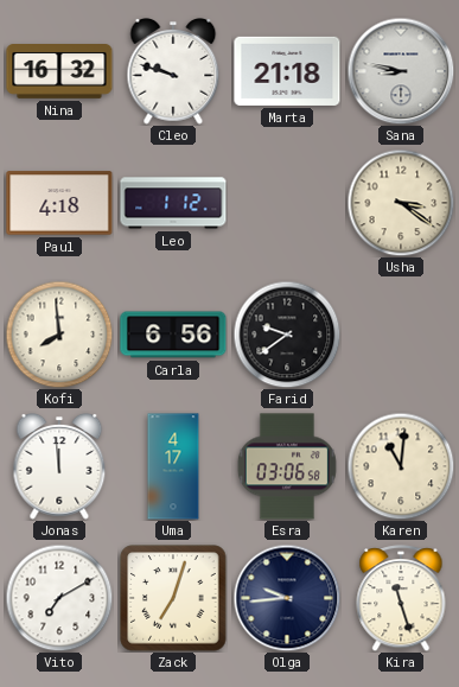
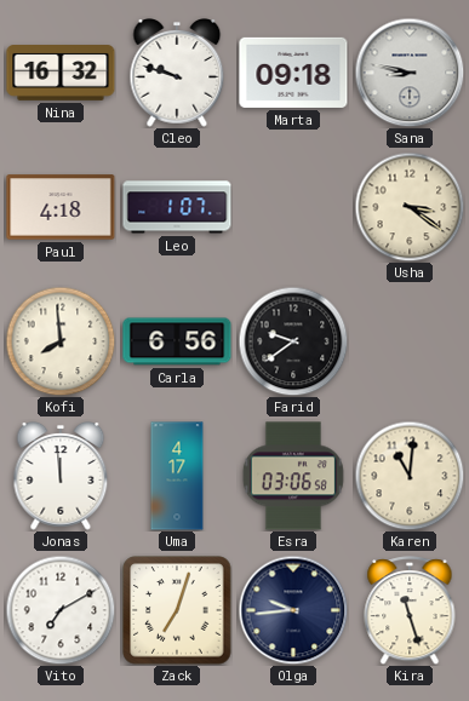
Marta: 21:18 -> 09:18
Leo: 1:12 -> 1:07
